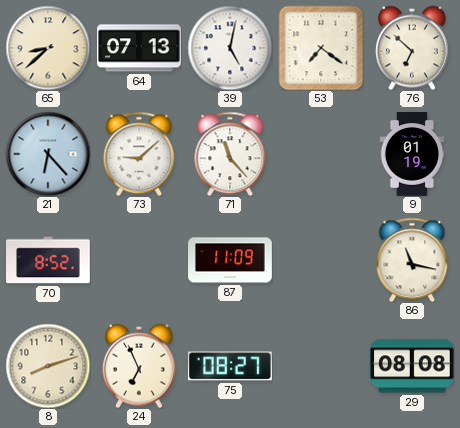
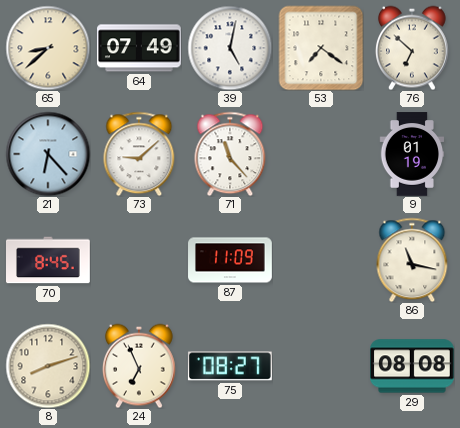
64: 07:13 -> 07:49
70: 8:52 -> 8:45
